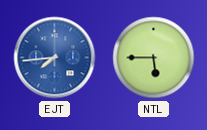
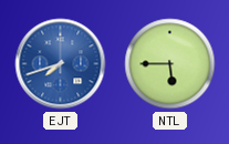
EJT: 7:44 -> 7:42
